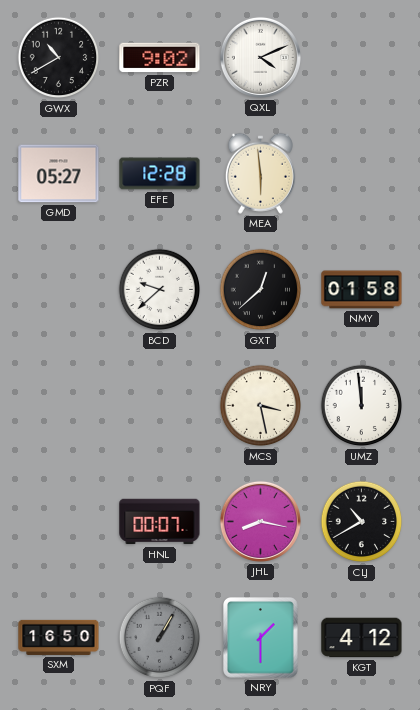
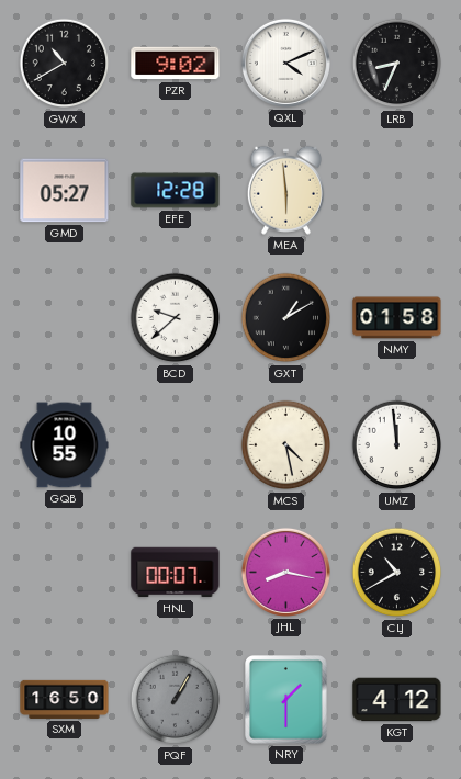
LRB: none -> 8:34
GXT: 12:38 -> 1:10
GQB: none -> 10:55
MCS: 3:28 -> 4:28
